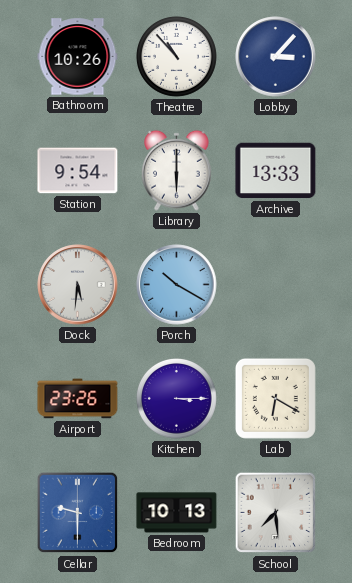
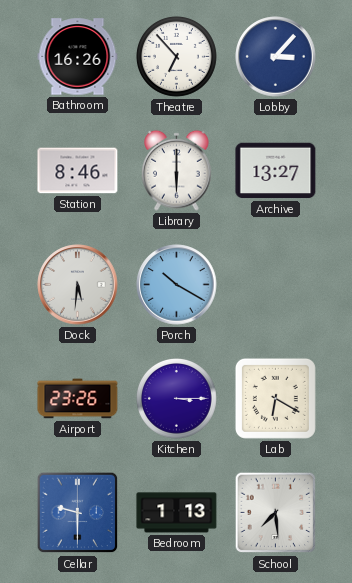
Bathroom: 10:26 -> 16:26
Theatre: 10:53 -> 6:53
Station: 9:54 -> 8:46
Archive: 13:33 -> 13:27
Bedroom: 10:13 -> 1:13
